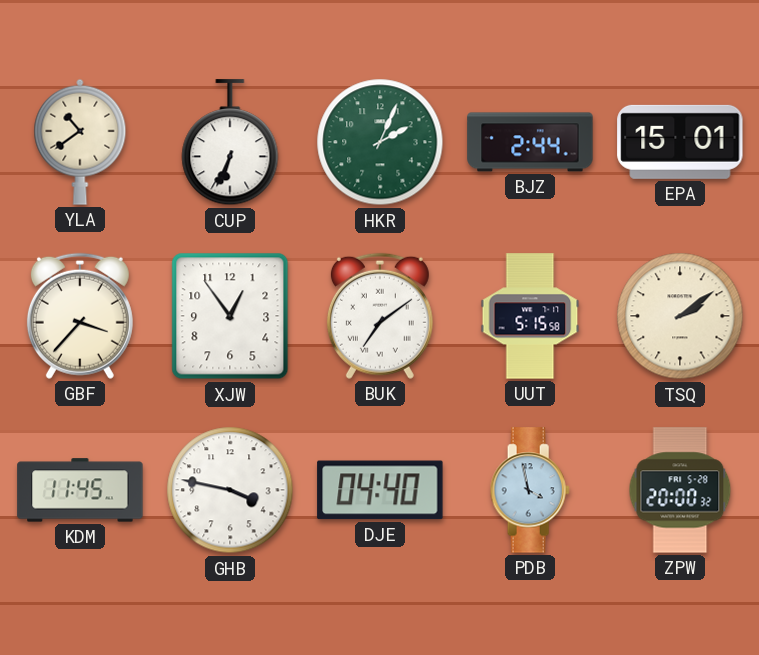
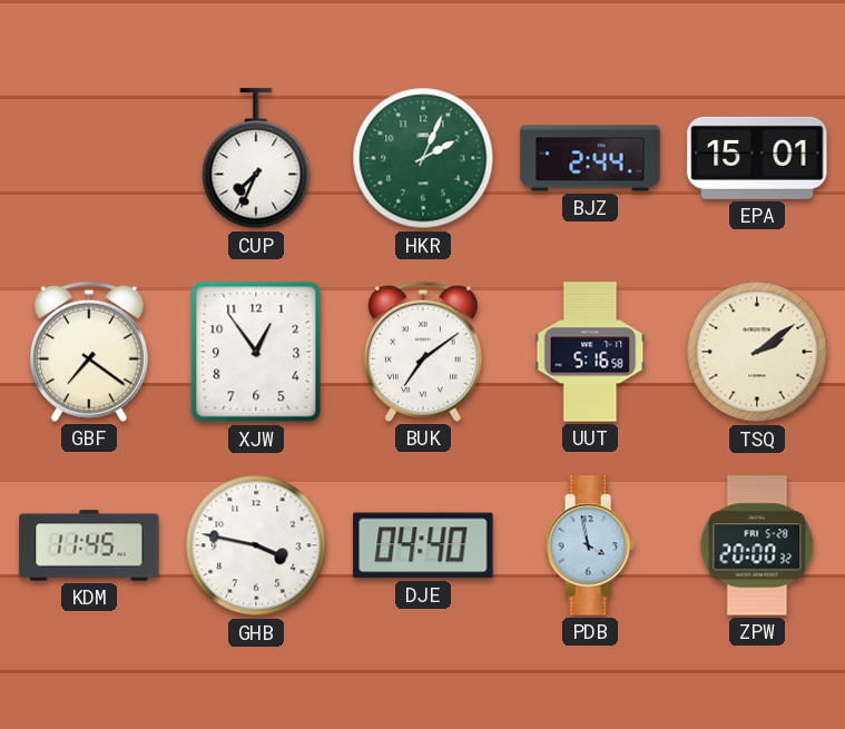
YLA: 10:39 -> none
CUP: 6:34 -> 7:34
GBF: 3:37 -> 7:21
UUT: 5:15 -> 5:16
